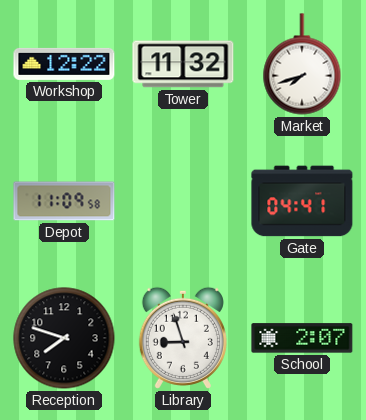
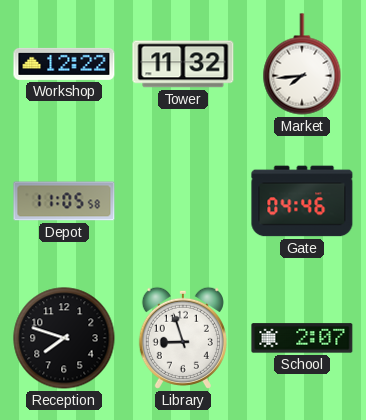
Market: 7:42 -> 7:44
Depot: 11:09 -> 11:05
Gate: 04:41 -> 04:46
